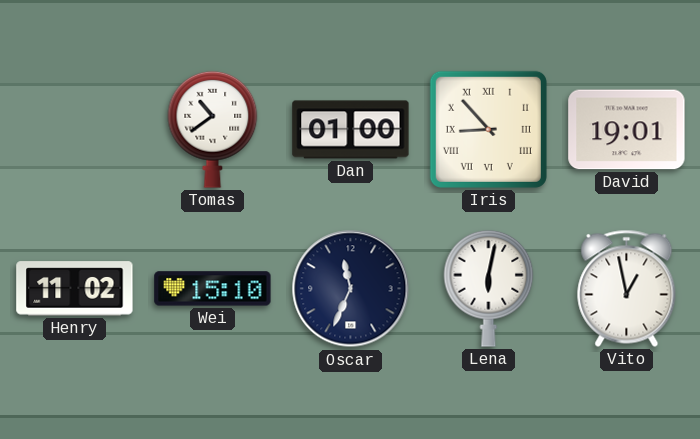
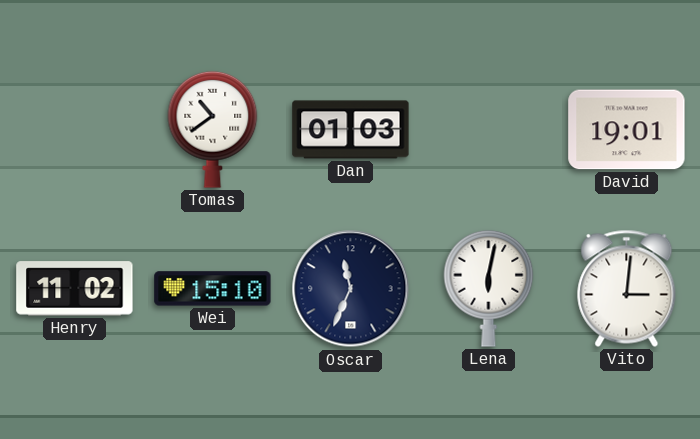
Dan: 01:00 -> 01:03
Iris: 8:53 -> none
Vito: 12:58 -> 3:01
